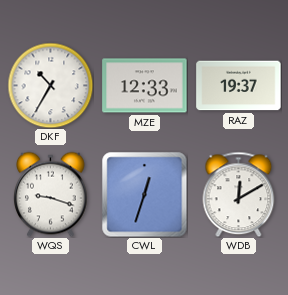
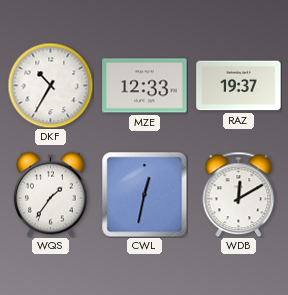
WQS: 9:18 -> 1:36
CWL: 12:33 -> 12:32
